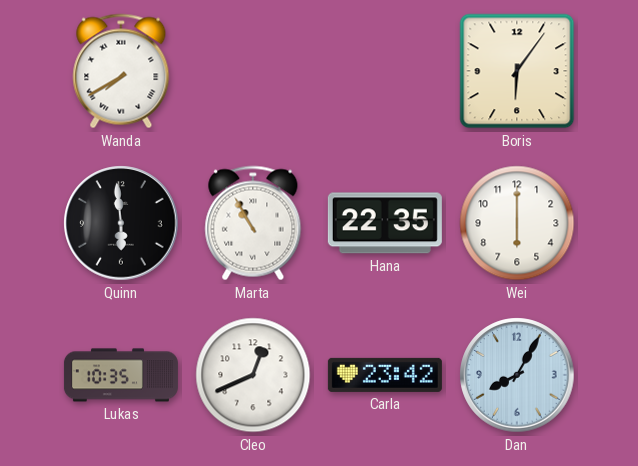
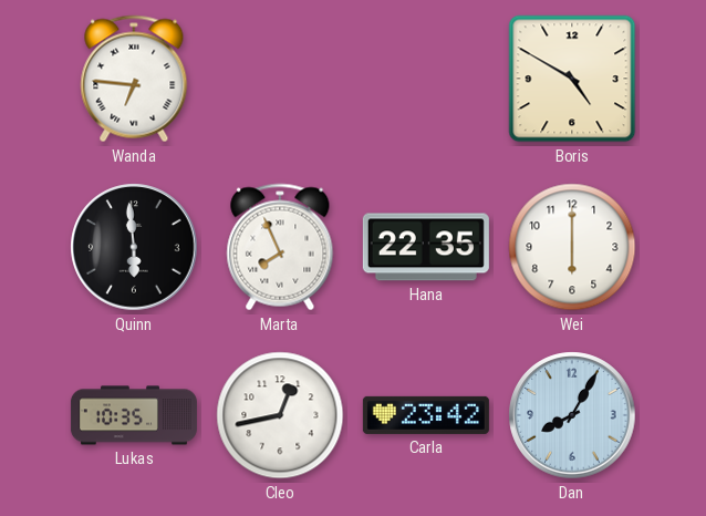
Wanda: 7:40 -> 6:46
Boris: 6:06 -> 4:50
Marta: 10:55 -> 7:56
Cleo: 12:41 -> 12:43
